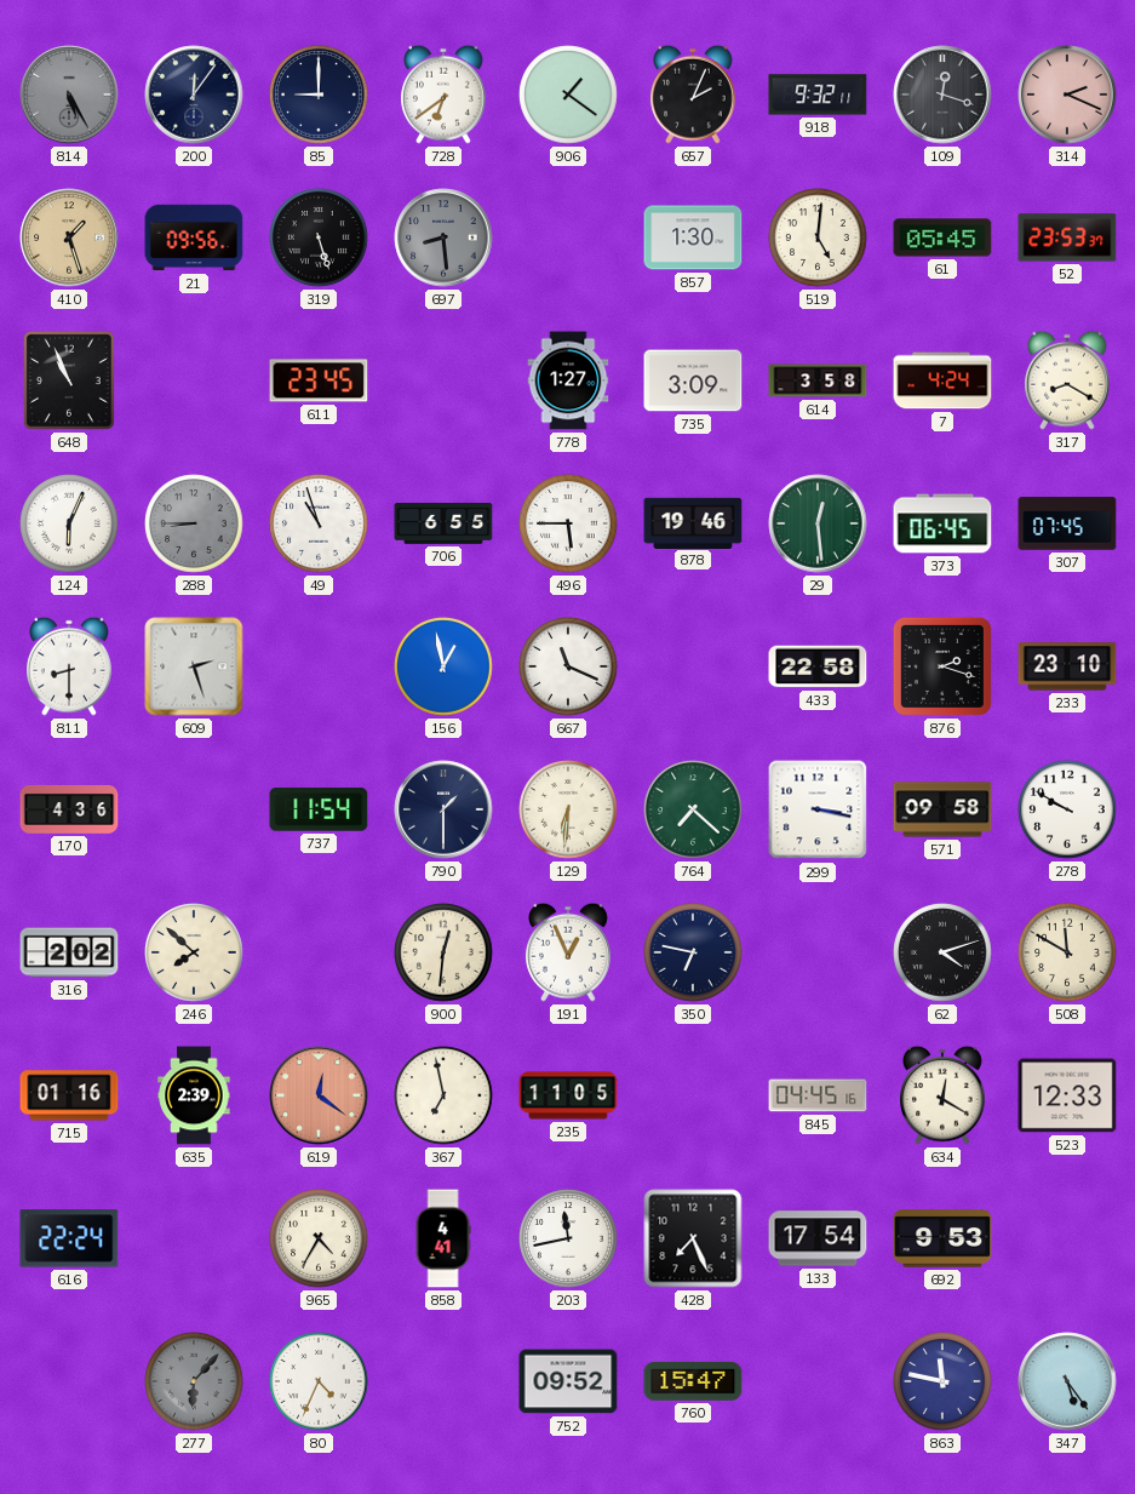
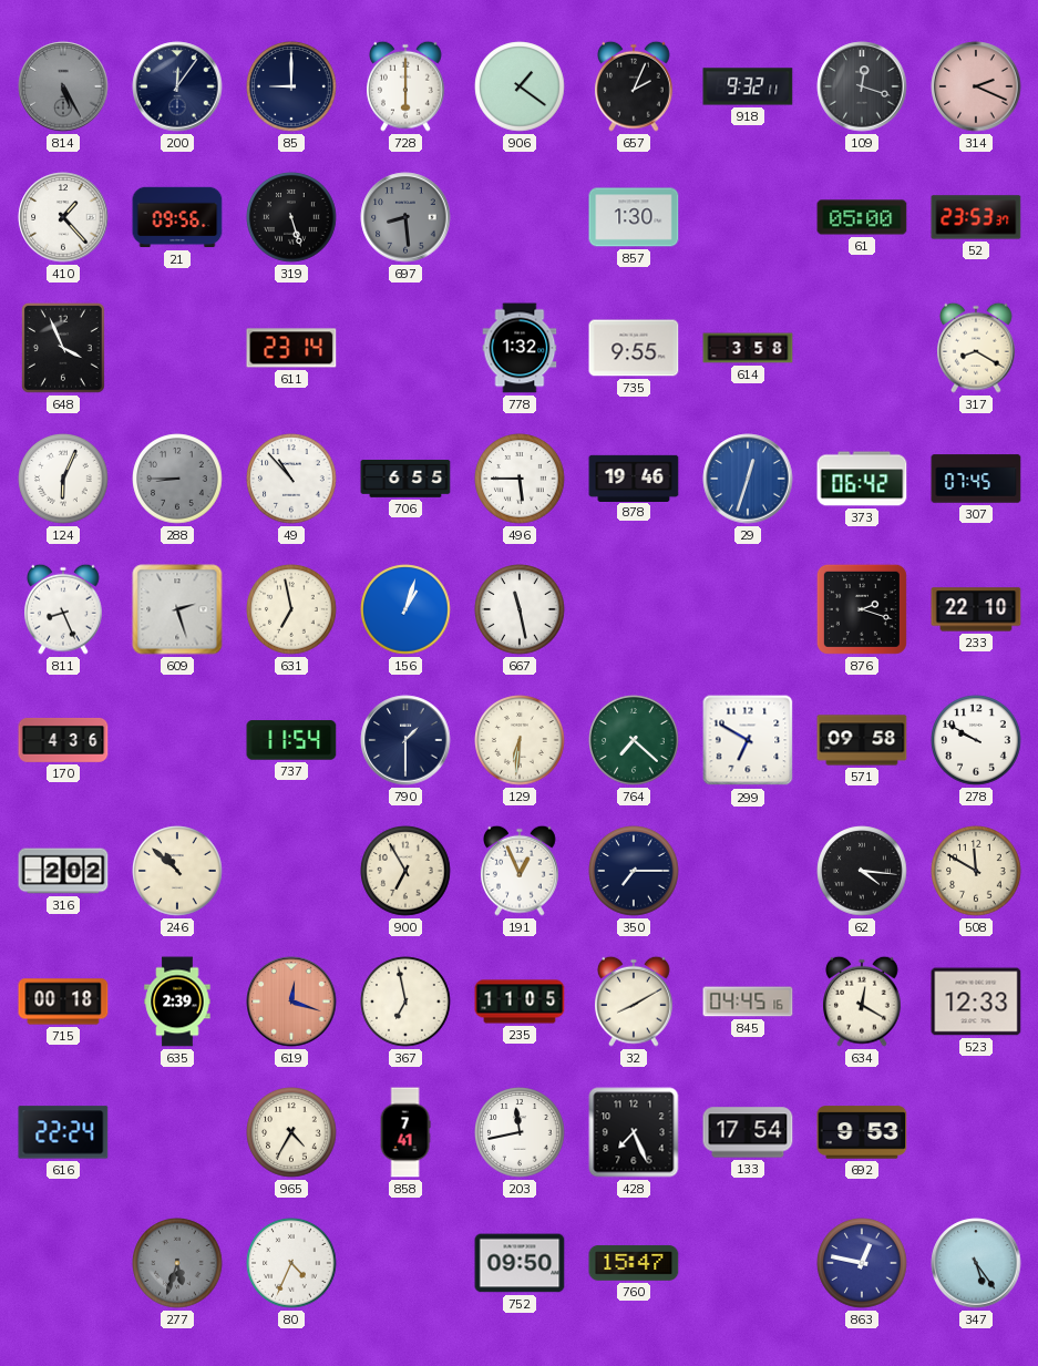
728: 6:39 -> 6:00
410: 1:27 -> 1:23
410 dial: champagne -> white
519: 5:01 -> none
61: 05:45 -> 05:00
648: 10:56 -> 3:56
611: 23:45 -> 23:14
778: 1:27 -> 1:32
735: 3:09 -> 9:55
7: 4:24 -> none
49: 10:57 -> 10:53
29: 12:29 -> 12:33
29 dial: green -> blue
373: 06:45 -> 06:42
811: 8:30 -> 8:26
631: none -> 6:58
156: 12:58 -> 1:03
667: 11:19 -> 11:28
433: 22:58 -> none
233: 23:10 -> 22:10
299: 3:17 -> 6:50
246: 7:52 -> 10:52
900: 12:31 -> 6:55
350: 6:47 -> 7:15
62: 4:12 -> 4:16
715: 01:16 -> 00:18
619: 12:21 -> 12:18
32: none -> 8:10
858: 4:41 -> 7:41
277: 6:07 -> 5:33
752: 09:52 -> 09:50
863: 11:47 -> 12:47
